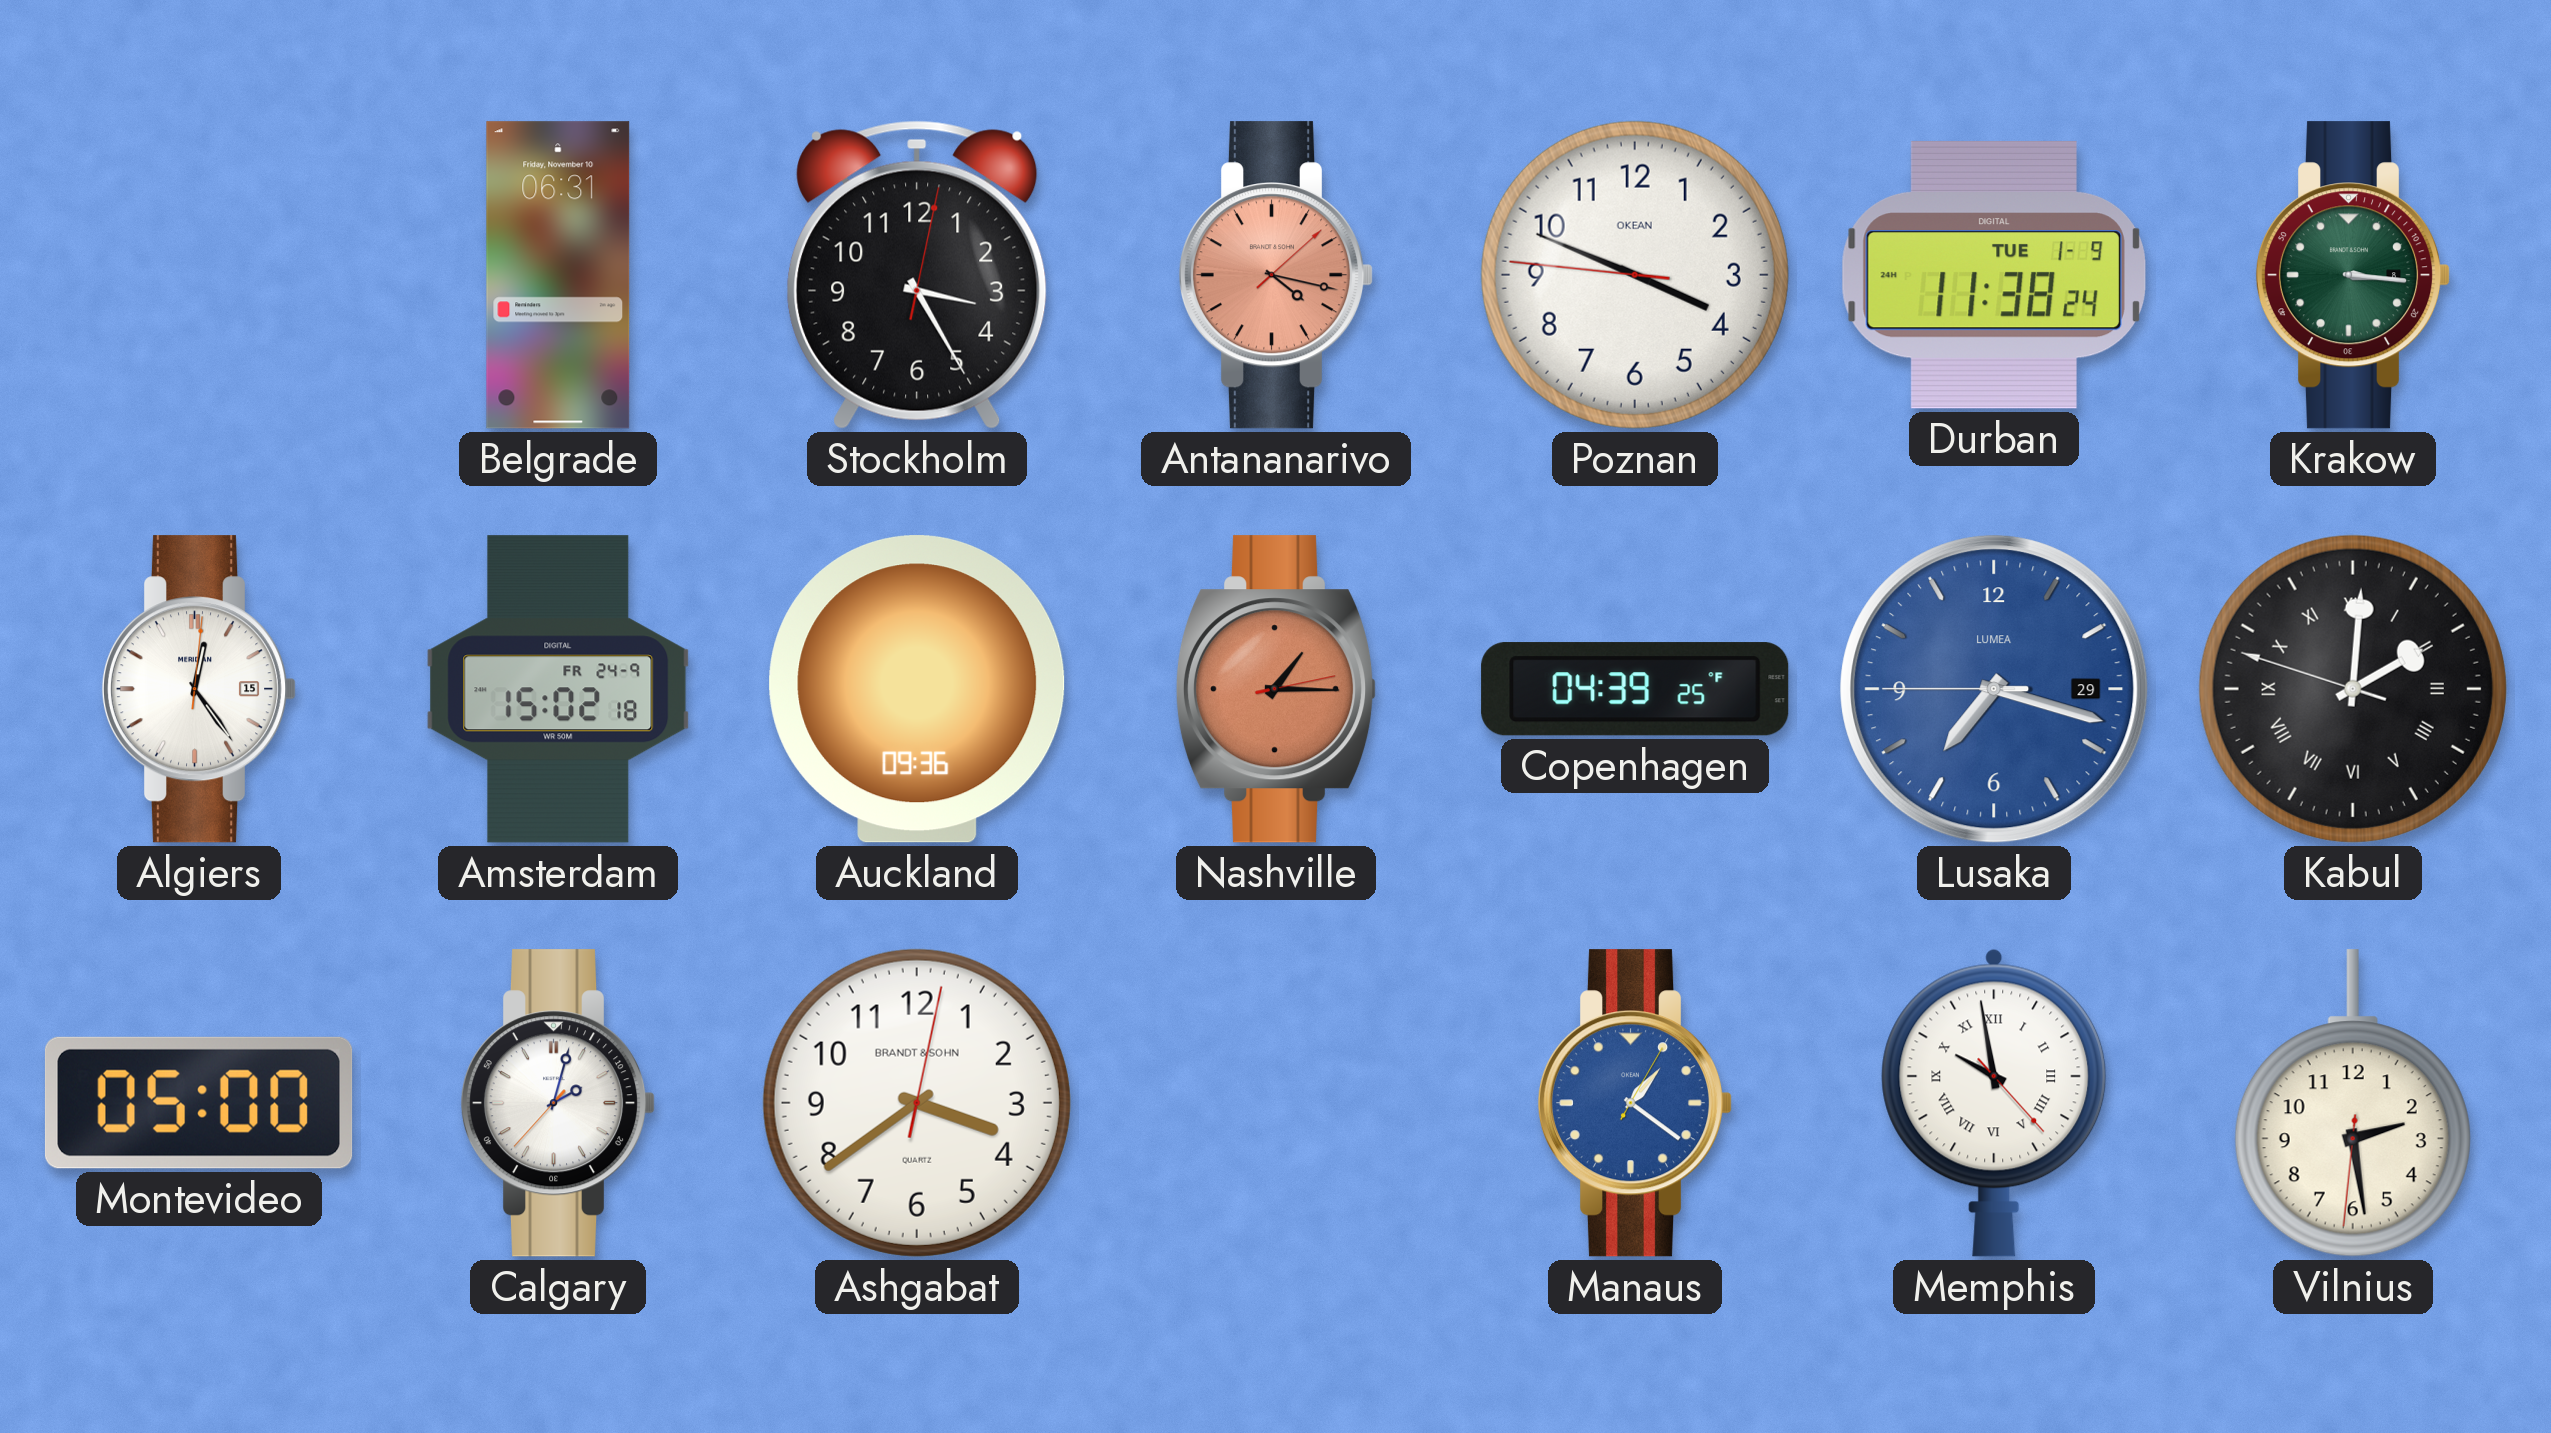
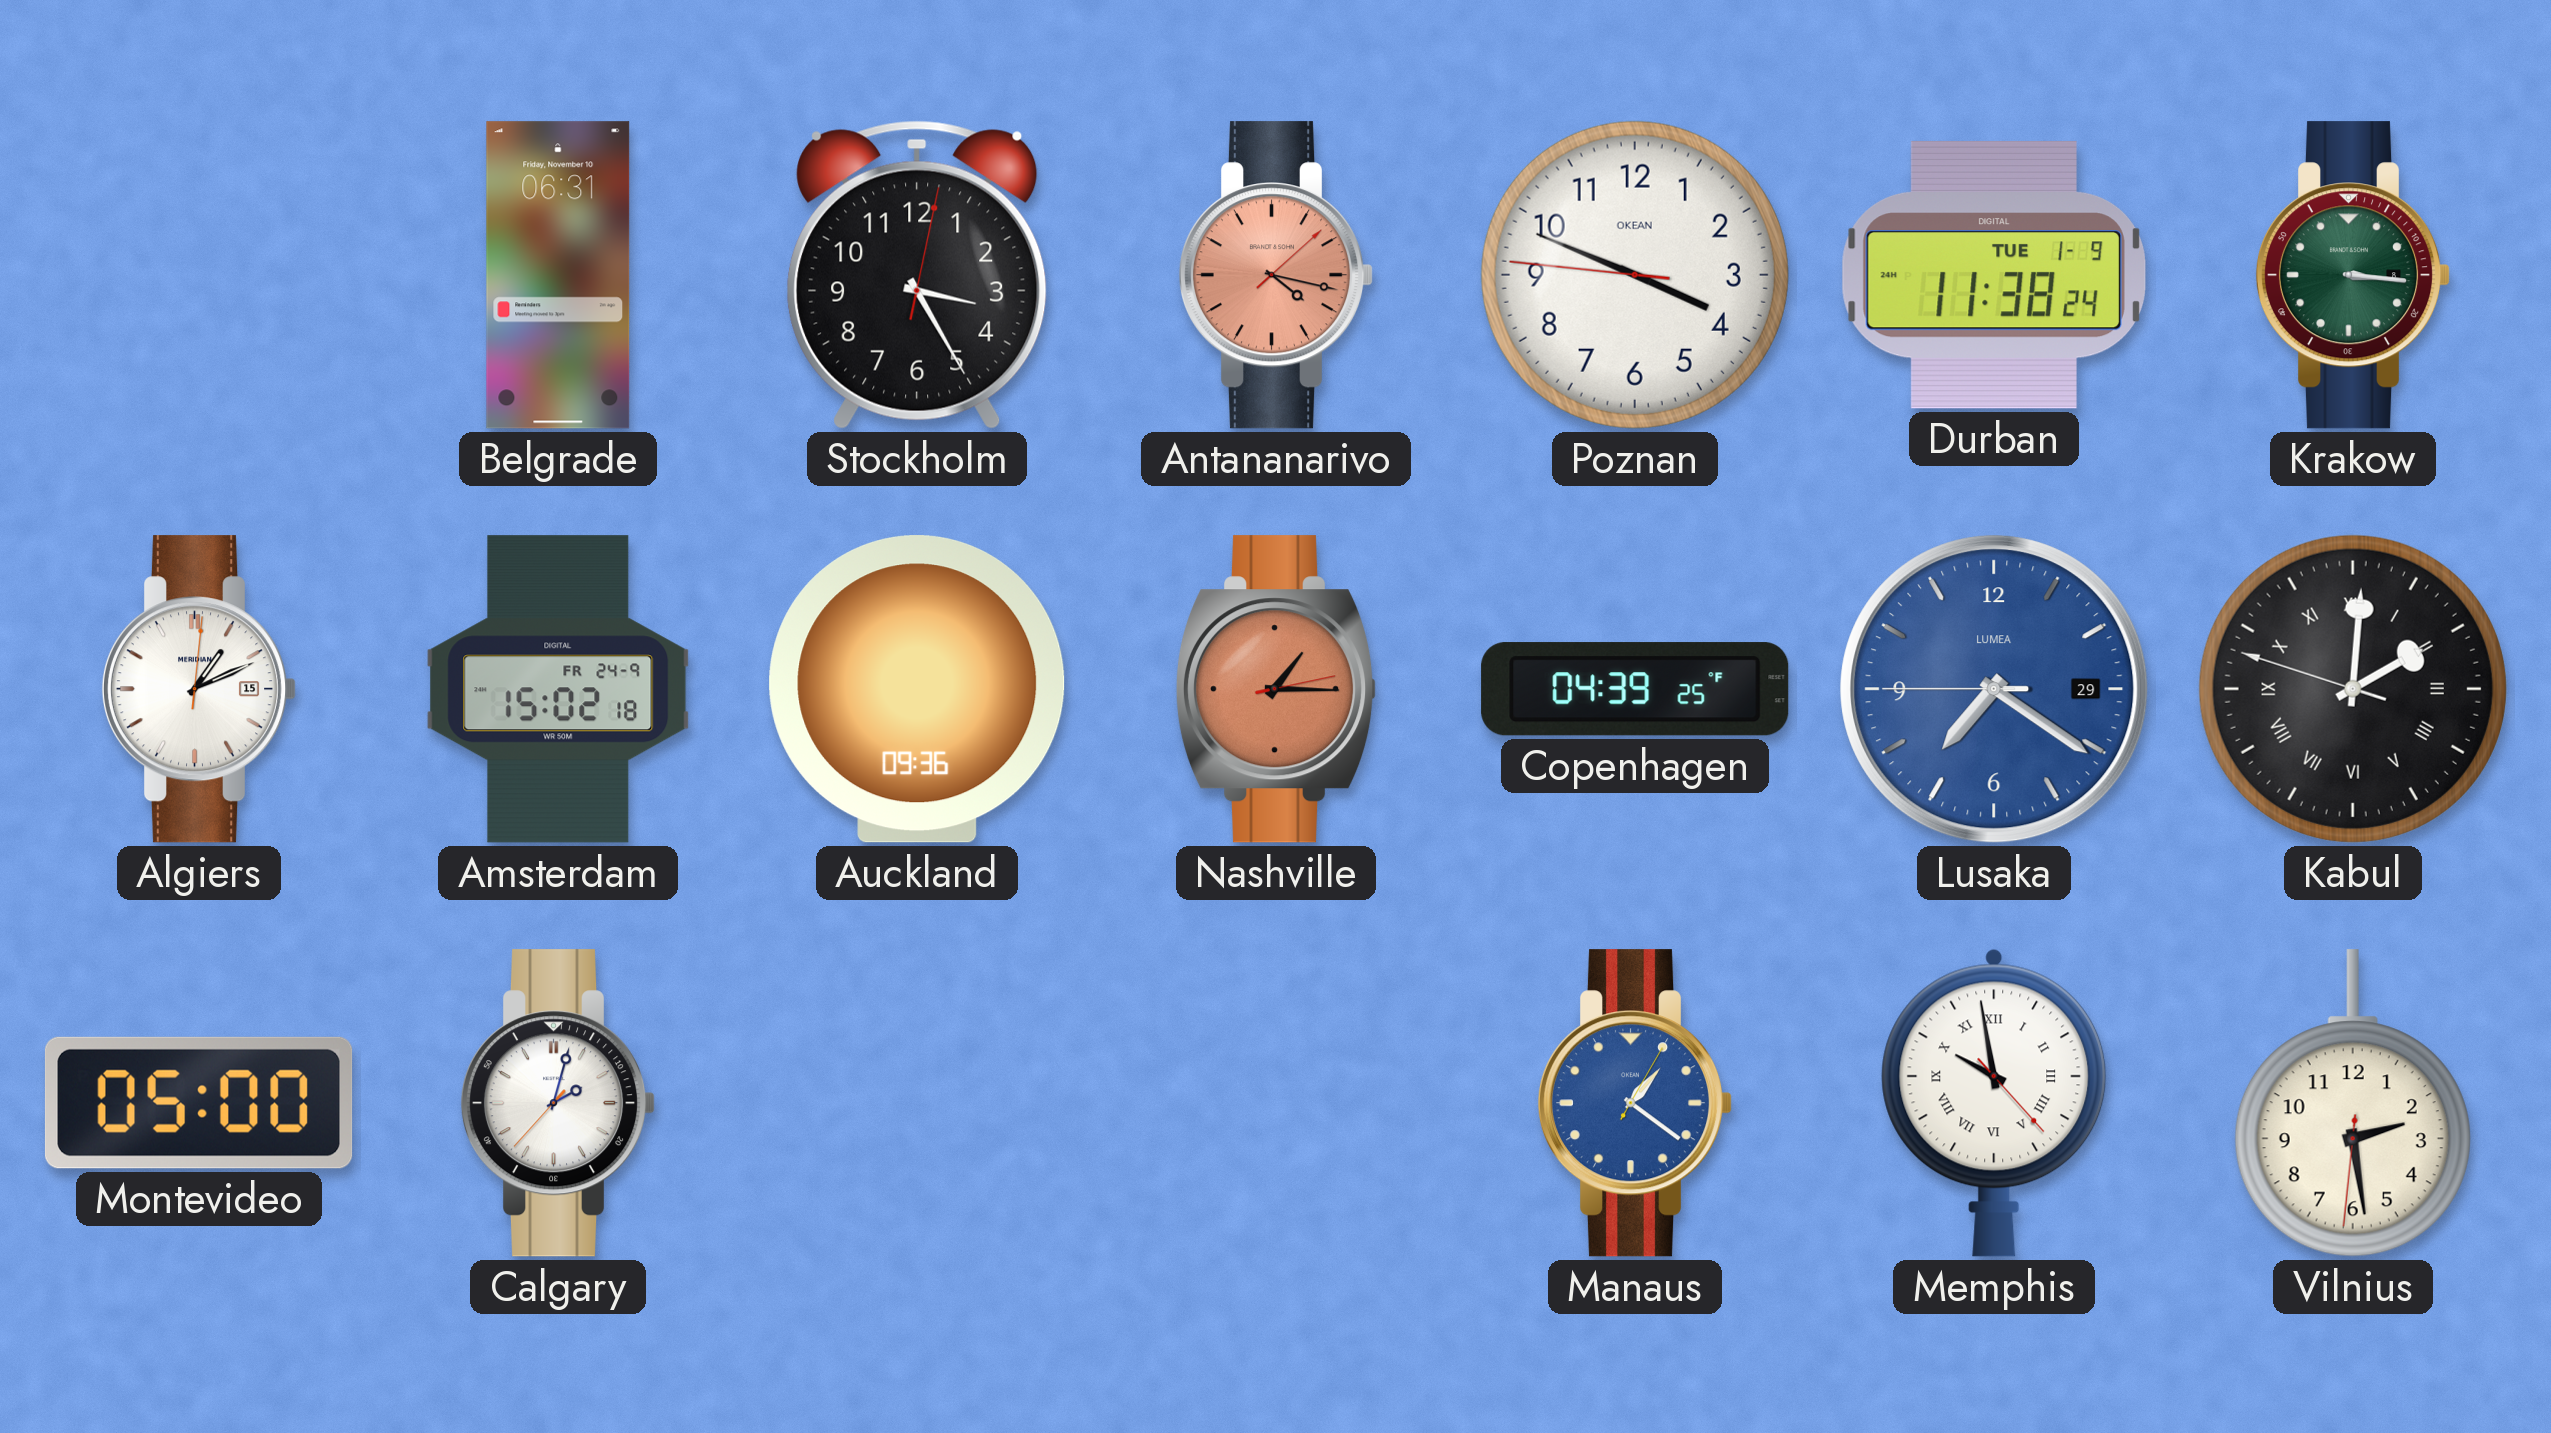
Algiers: 12:24 -> 1:11
Lusaka: 7:17 -> 7:20
Ashgabat: 3:39 -> none
